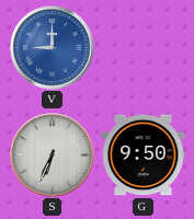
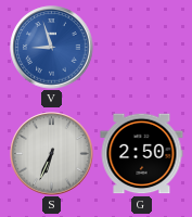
V: 9:00 -> 8:57
G: 9:50 -> 2:50
